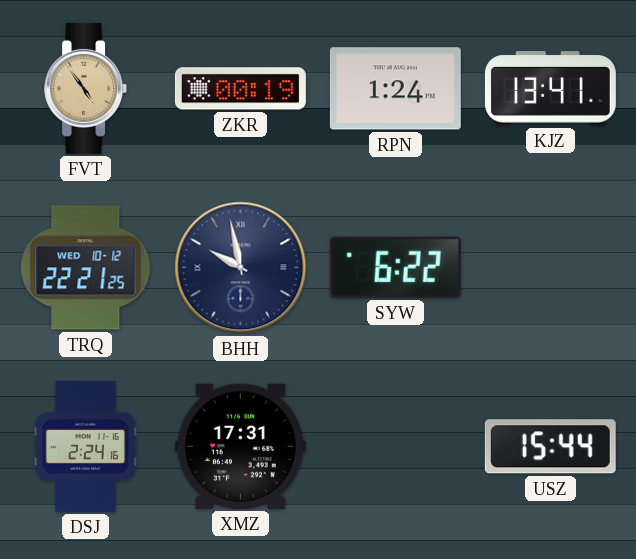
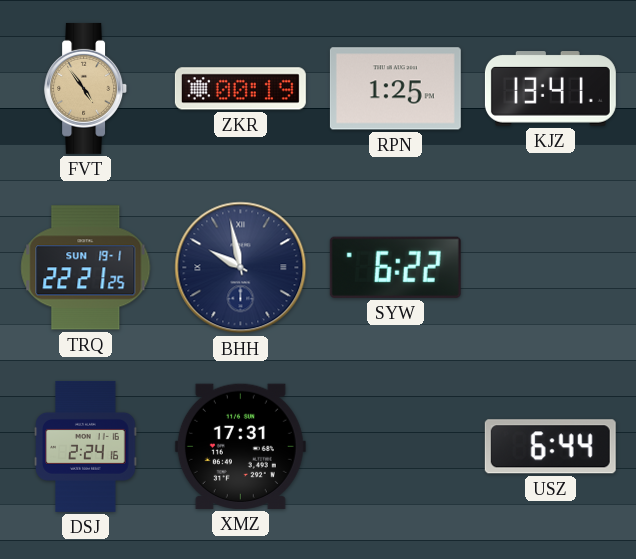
RPN: 1:24 -> 1:25
TRQ date: WED 10-12 -> SUN 19-1
USZ: 15:44 -> 6:44
